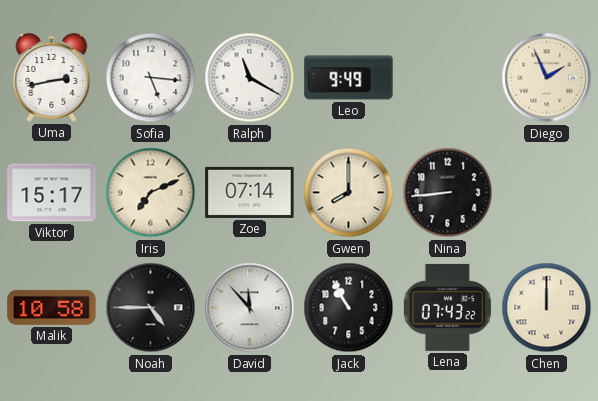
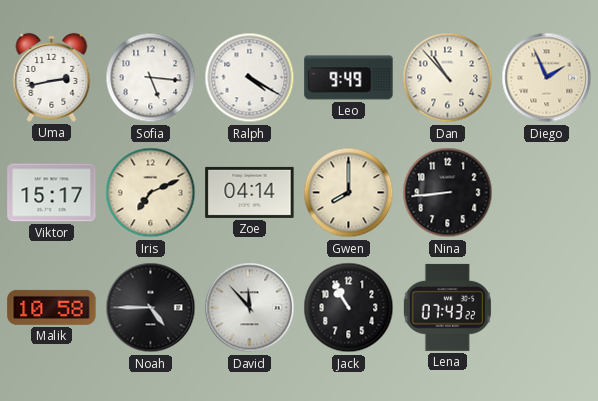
Ralph: 11:20 -> 4:20
Dan: none -> 10:53
Zoe: 07:14 -> 04:14
Chen: 12:00 -> none
